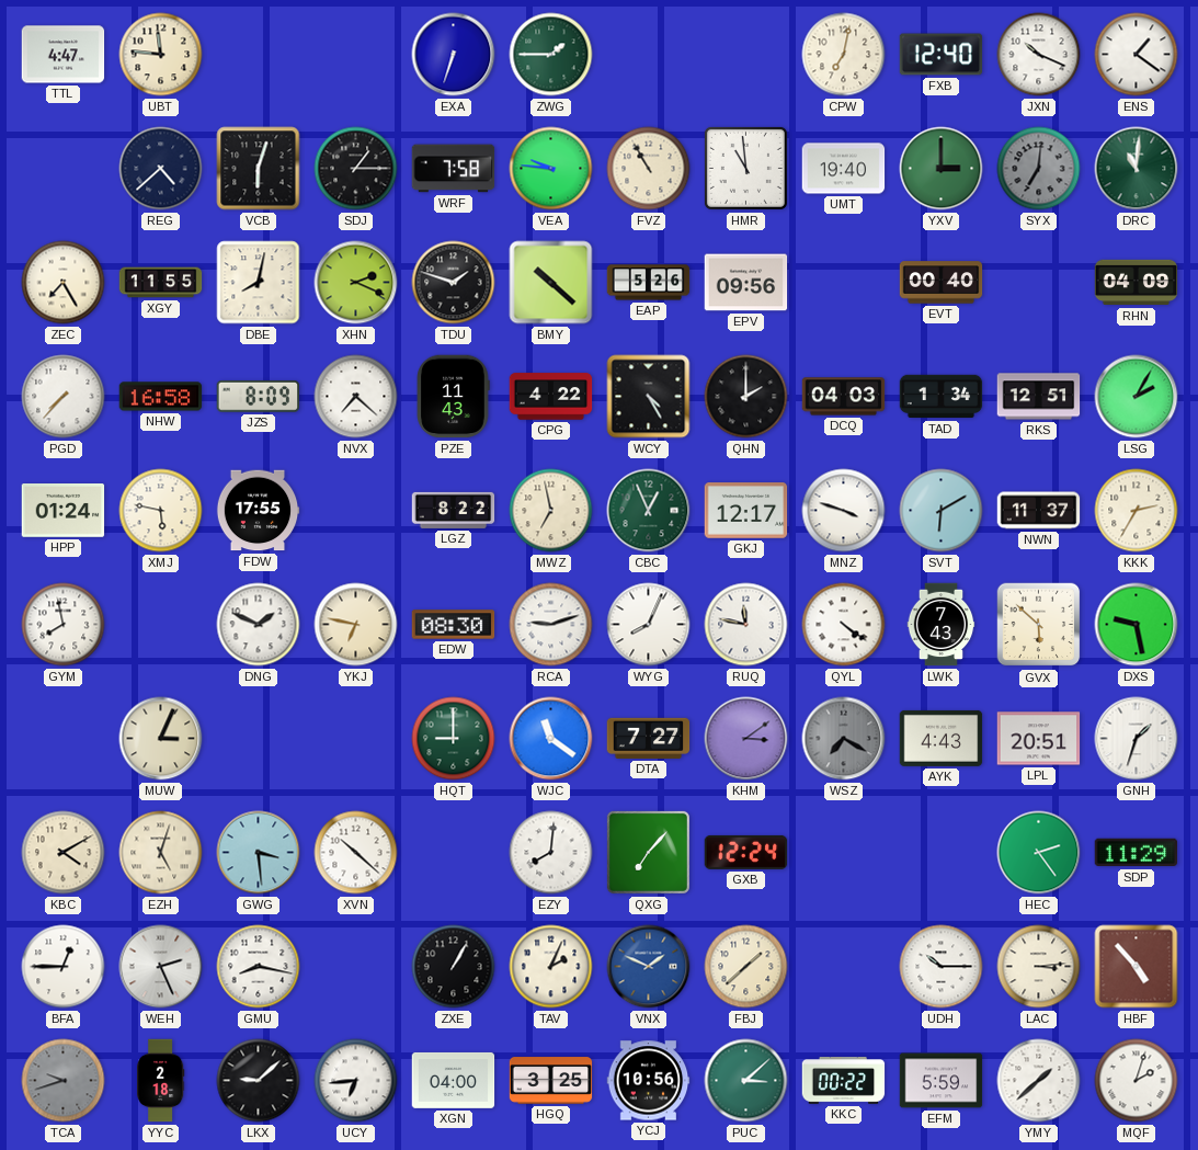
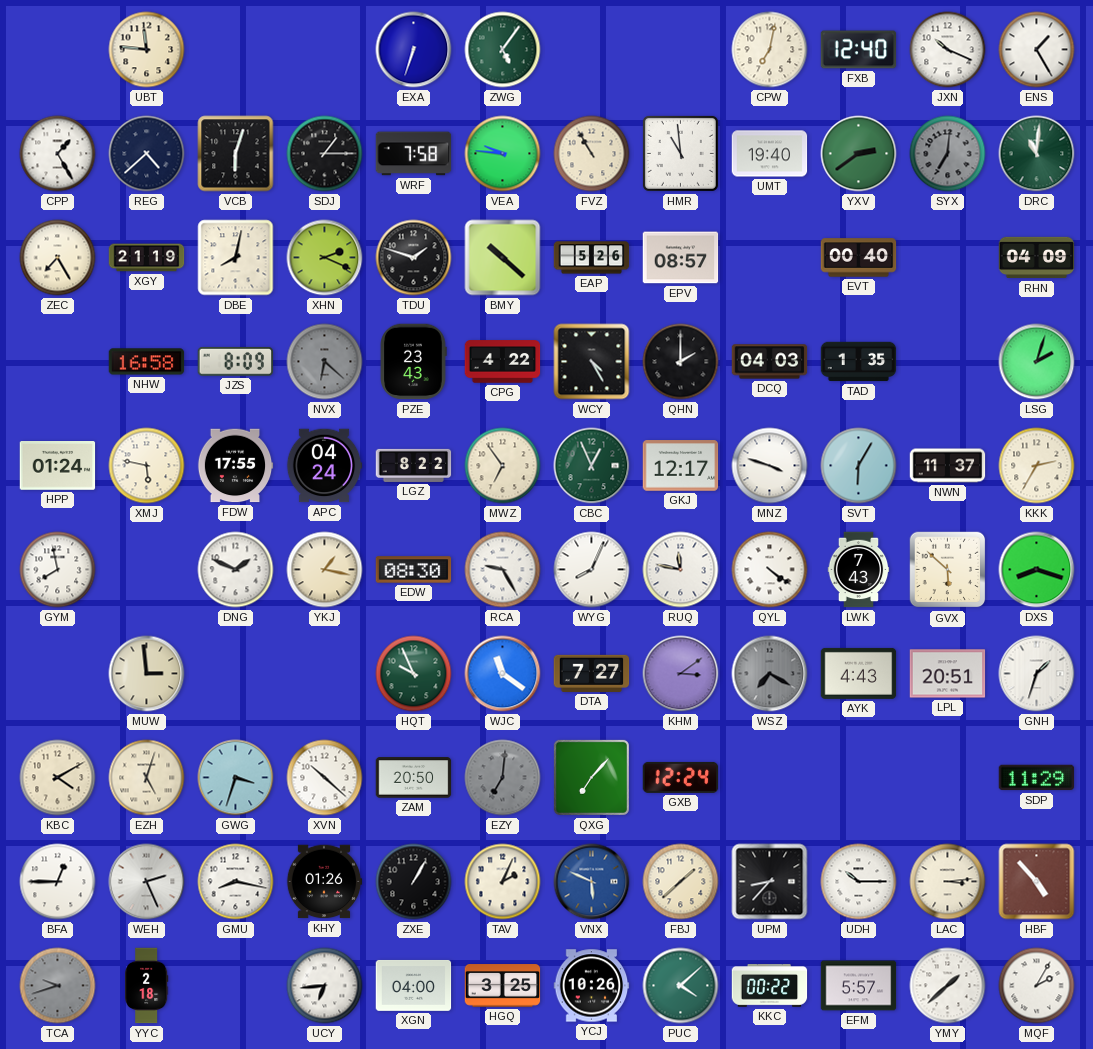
TTL: 4:47 -> none
ZWG: 1:45 -> 5:06
ENS: 1:21 -> 1:25
CPP: none -> 1:25
YXV: 3:00 -> 2:39
XGY: 11:55 -> 21:19
EPV: 09:56 -> 08:57
PGD: 7:37 -> none
NVX: 7:22 -> 6:22
NVX dial: white -> grey
PZE: 11:43 -> 23:43
TAD: 1:34 -> 1:35
RKS: 12:51 -> none
LSG: 2:05 -> 2:03
APC: none -> 04:24
MWZ: 6:58 -> 6:54
SVT: 6:10 -> 6:05
YKJ: 6:47 -> 1:17
RCA: 9:12 -> 9:25
DXS: 9:28 -> 8:18
MUW: 3:04 -> 2:59
HQT: 9:00 -> 9:56
GWG: 3:29 -> 3:33
ZAM: none -> 20:50
EZY: 8:01 -> 7:01
EZY dial: white -> grey
HEC: 2:24 -> none
KHY: none -> 01:26
VNX: 1:49 -> 5:49
UPM: none -> 8:37
LKX: 9:08 -> none
YCJ: 10:56 -> 10:26
PUC: 3:08 -> 4:08
EFM: 5:59 -> 5:57
MQF: 2:03 -> 2:05
